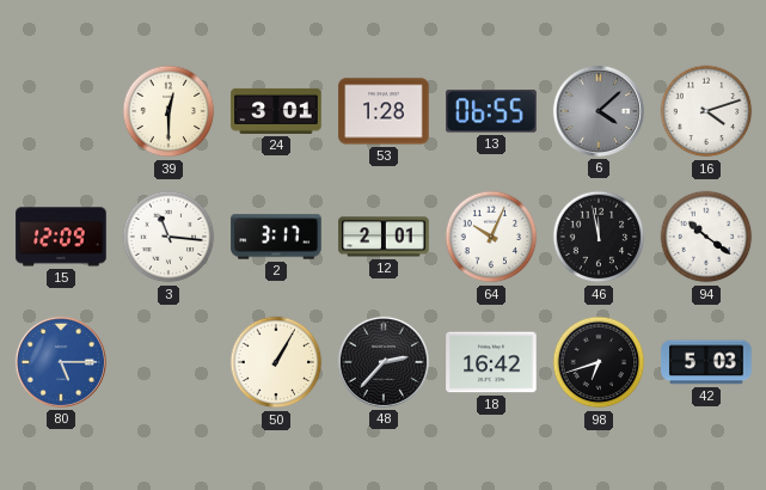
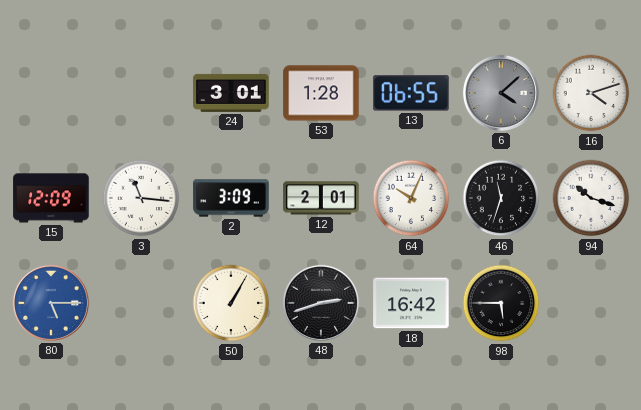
39: 12:30 -> none
2: 3:17 -> 3:09
46: 11:58 -> 11:33
94: 10:21 -> 10:18
48: 2:37 -> 2:42
98: 6:42 -> 5:45
42: 5:03 -> none
